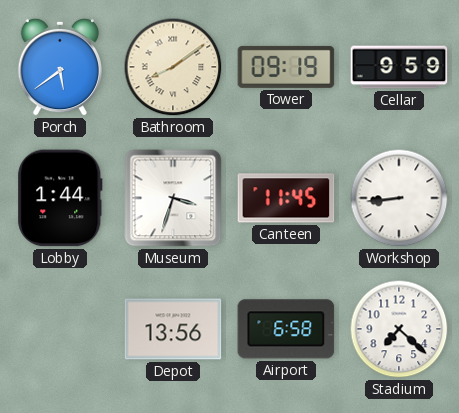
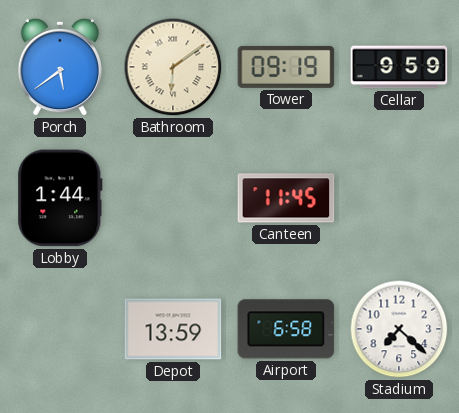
Bathroom: 8:09 -> 6:09
Museum: 3:33 -> none
Workshop: 8:44 -> none
Depot: 13:56 -> 13:59
